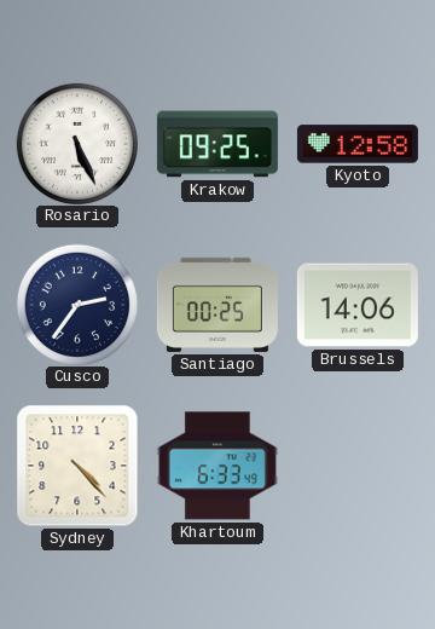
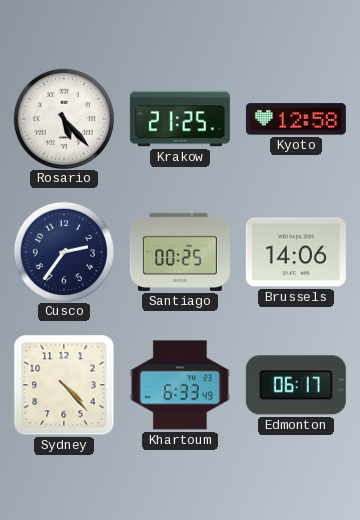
Rosario: 5:26 -> 5:23
Krakow: 09:25 -> 21:25
Edmonton: none -> 06:17
